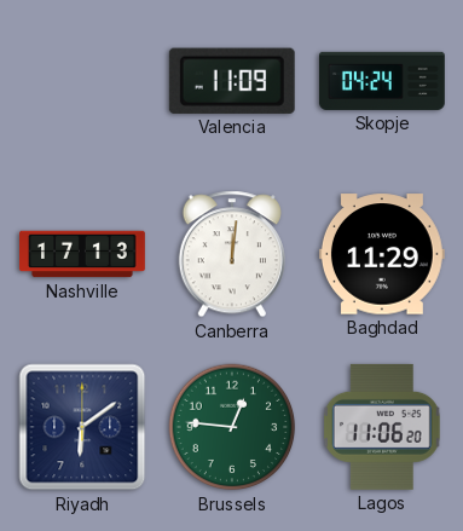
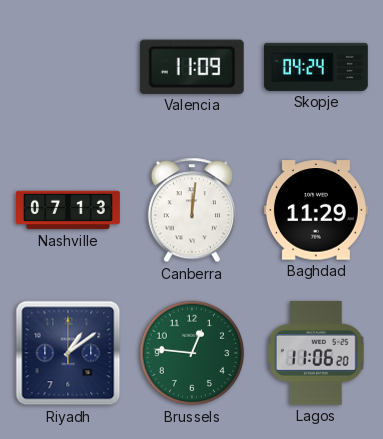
Nashville: 17:13 -> 07:13
Riyadh: 6:09 -> 1:09
